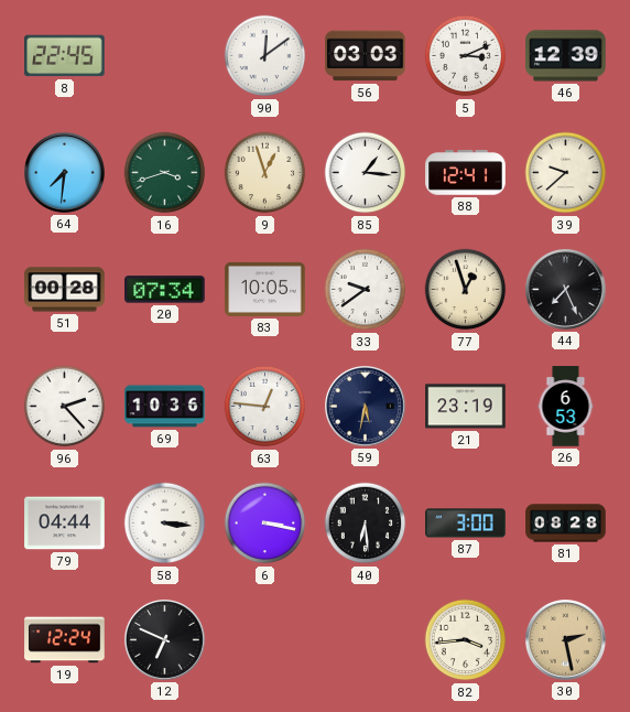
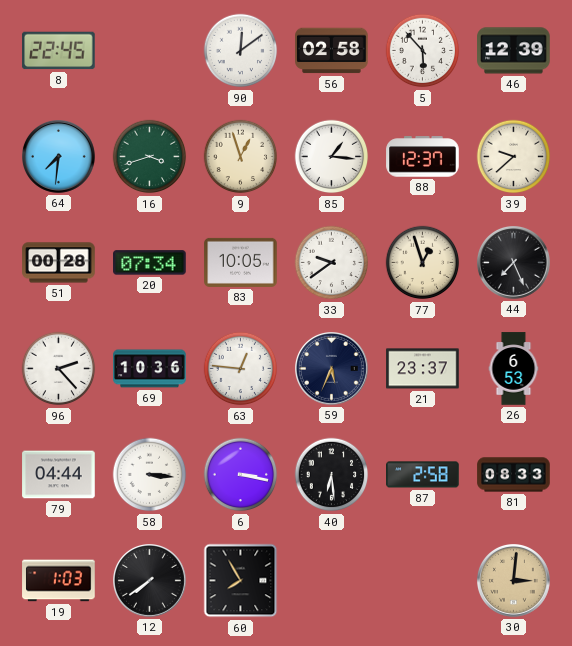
56: 03:03 -> 02:58
5: 3:11 -> 5:53
88: 12:41 -> 12:37
59: 5:32 -> 5:34
21: 23:19 -> 23:37
87: 3:00 -> 2:58
81: 08:28 -> 08:33
19: 12:24 -> 1:03
12: 6:49 -> 7:39
60: none -> 7:55
82: 3:44 -> none
30: 2:28 -> 3:01
